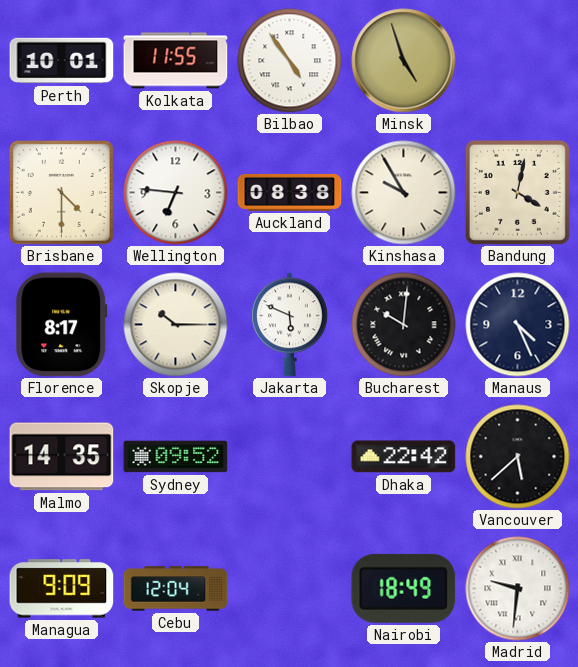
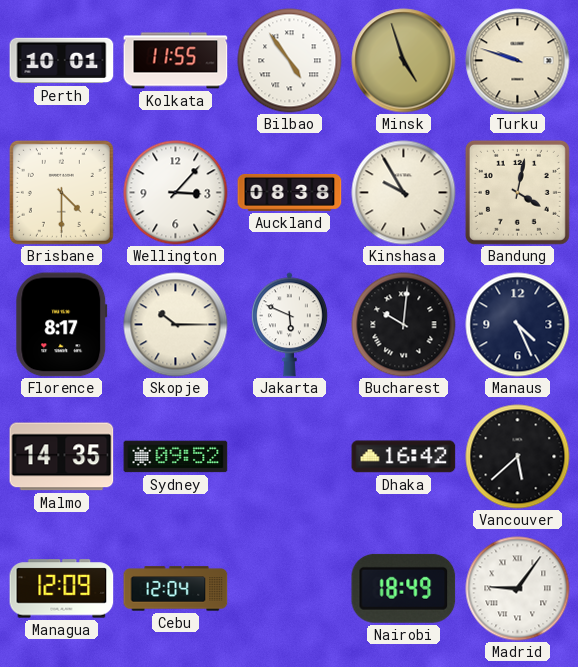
Turku: none -> 9:48
Wellington: 6:46 -> 3:07
Dhaka: 22:42 -> 16:42
Managua: 9:09 -> 12:09
Madrid: 9:31 -> 9:06
